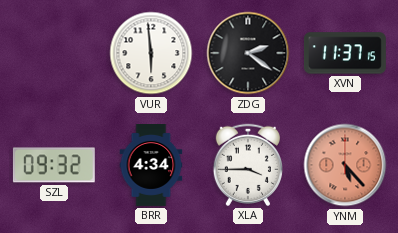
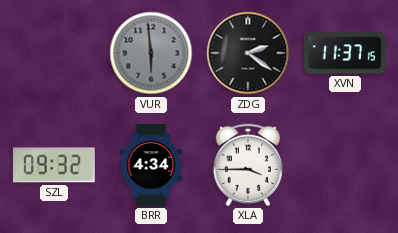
VUR dial: white -> grey
YNM: 5:23 -> none
